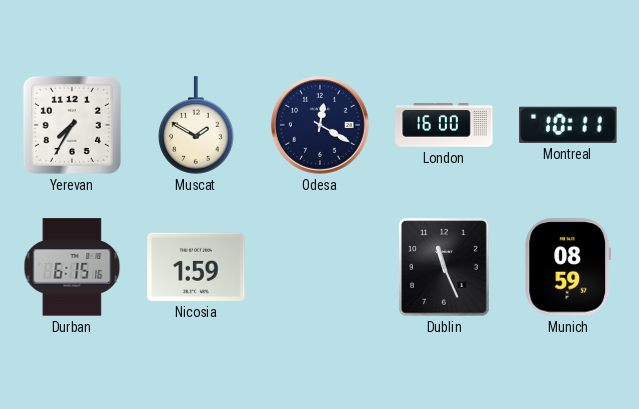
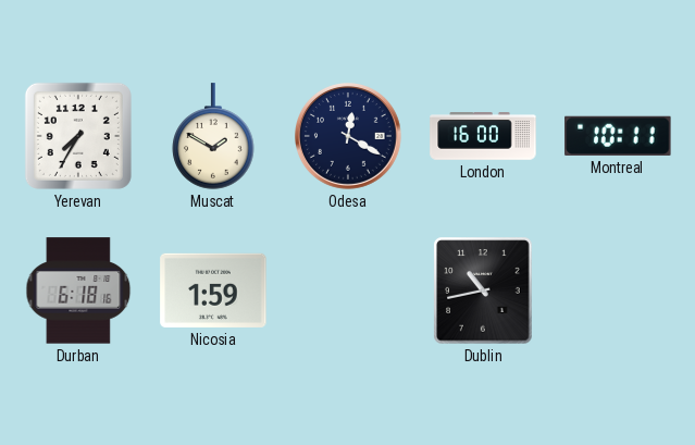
Durban: 6:15 -> 6:18
Dublin: 11:26 -> 10:43
Munich: 08:59 -> none
